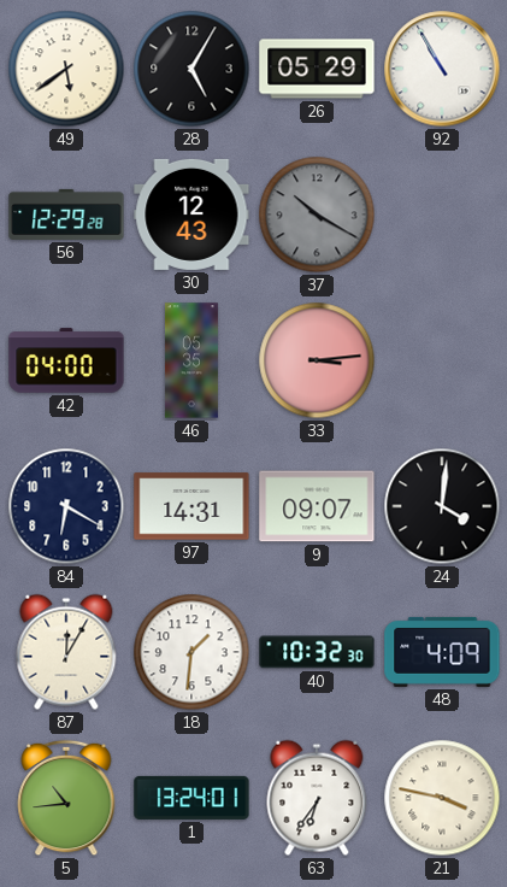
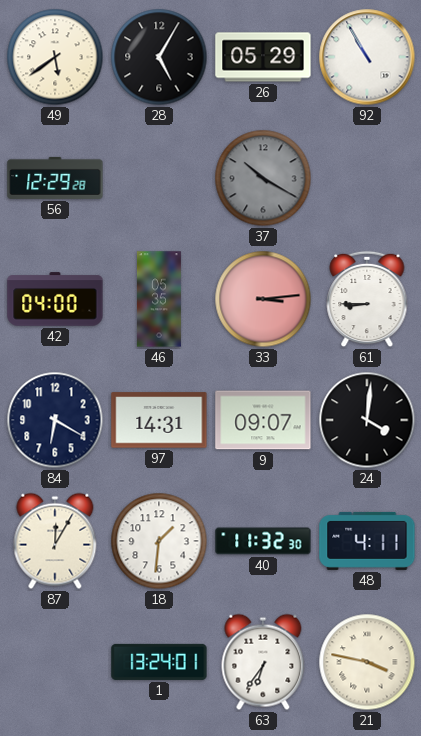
30: 12:43 -> none
61: none -> 8:45
40: 10:32 -> 11:32
48: 4:09 -> 4:11
5: 10:44 -> none
